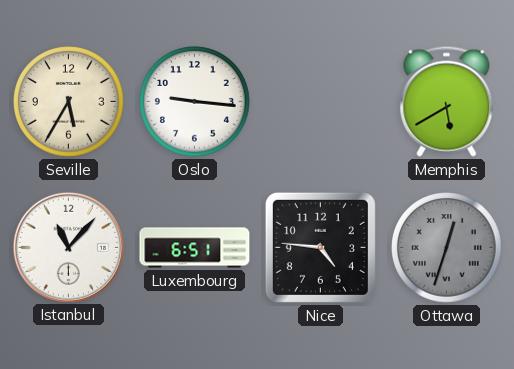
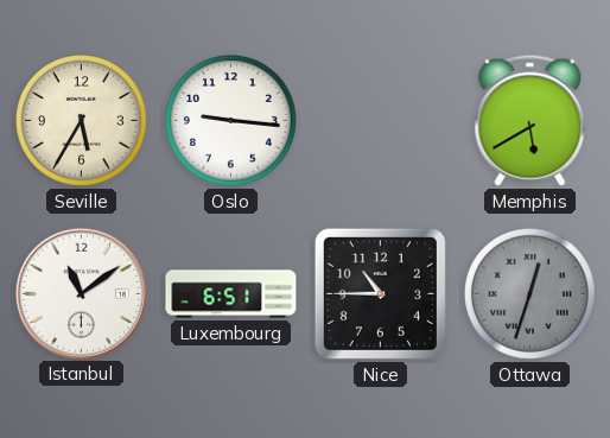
Istanbul: 11:07 -> 11:09
Nice: 4:46 -> 10:45
